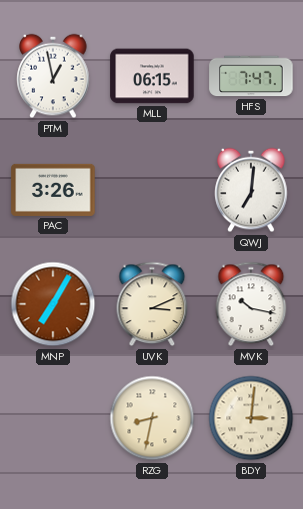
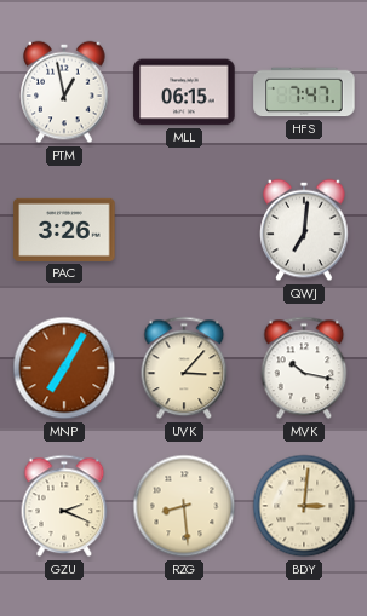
UVK: 3:11 -> 3:07
GZU: none -> 2:19
RZG: 8:32 -> 8:29
